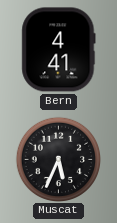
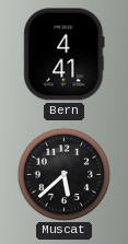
Muscat: 5:34 -> 5:38
